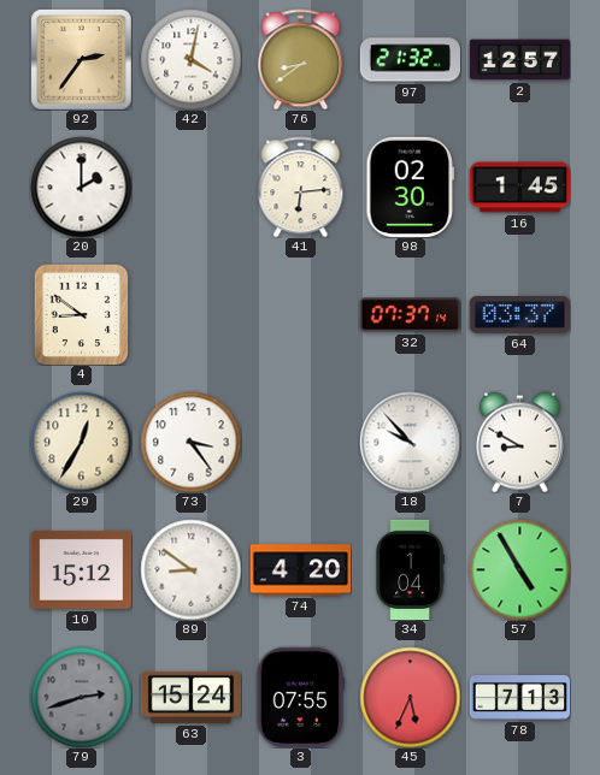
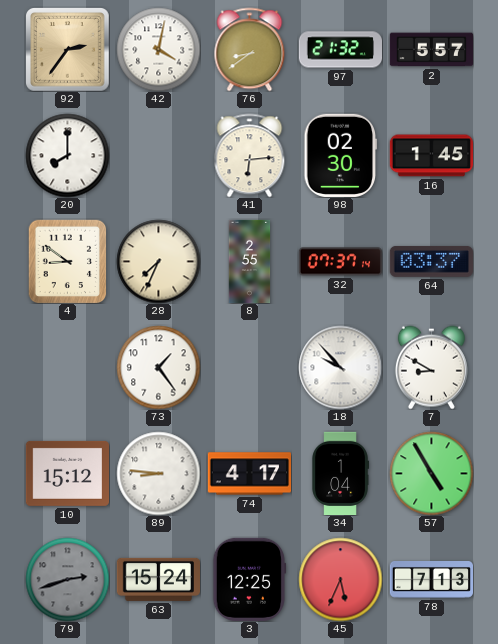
2: 12:57 -> 5:57
20: 2:00 -> 8:00
28: none -> 7:34
8: none -> 2:55
29: 12:35 -> none
73: 3:24 -> 1:24
89: 8:51 -> 8:46
74: 4:20 -> 4:17
3: 07:55 -> 12:25
